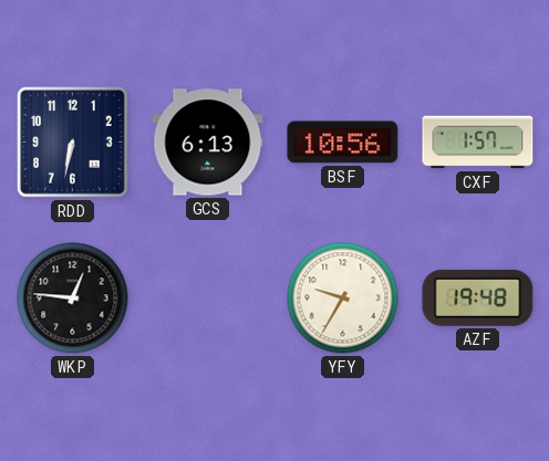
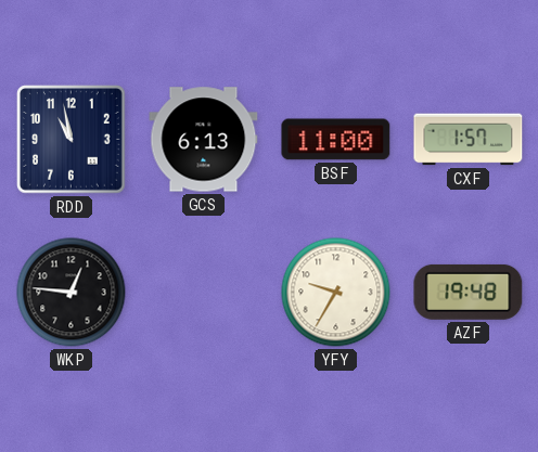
RDD: 6:32 -> 10:58
BSF: 10:56 -> 11:00
